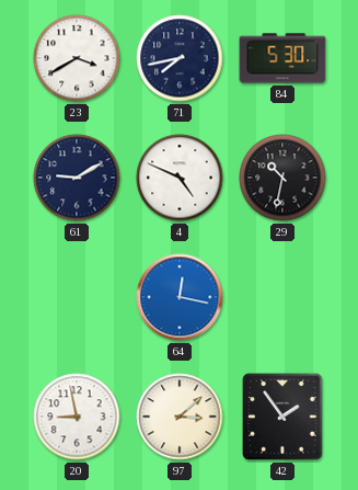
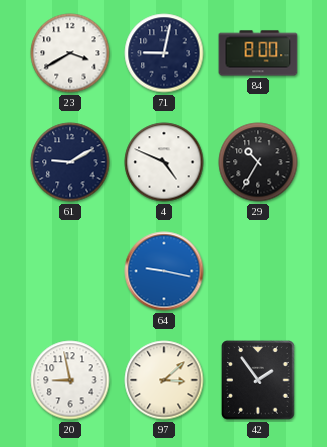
71: 7:43 -> 9:02
84: 5:30 -> 8:00
29: 10:32 -> 10:35
64: 12:17 -> 9:17
